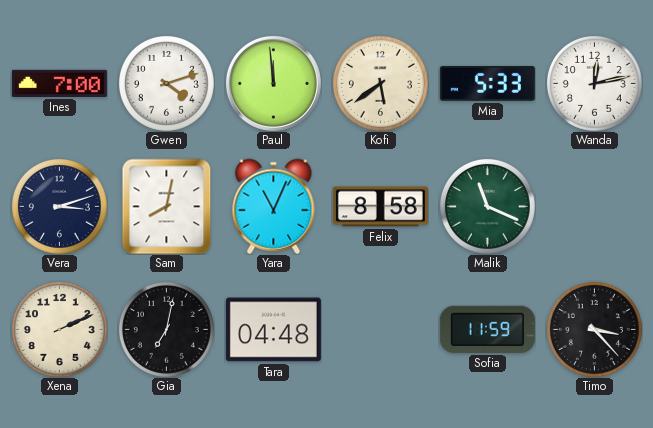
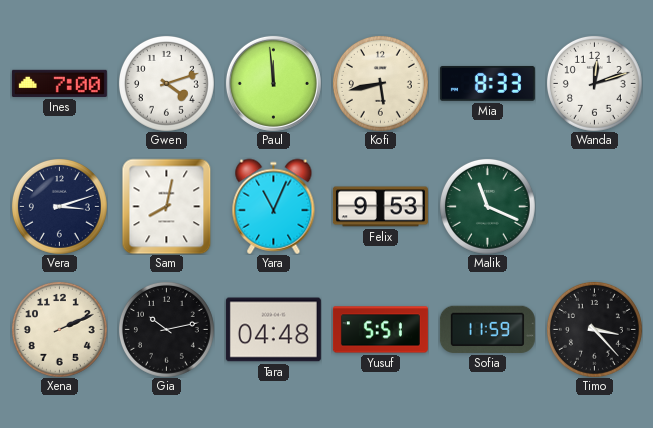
Kofi: 5:39 -> 5:43
Mia: 5:33 -> 8:33
Wanda: 12:13 -> 12:12
Felix: 8:58 -> 9:53
Gia: 7:02 -> 10:13
Yusuf: none -> 5:51
